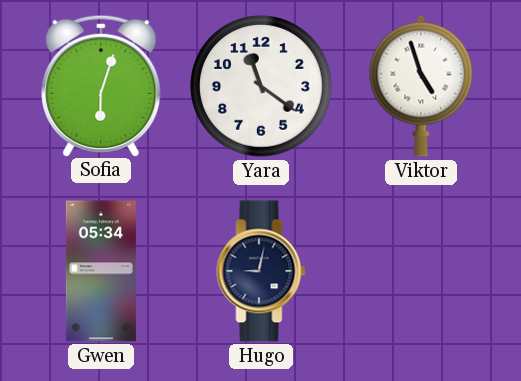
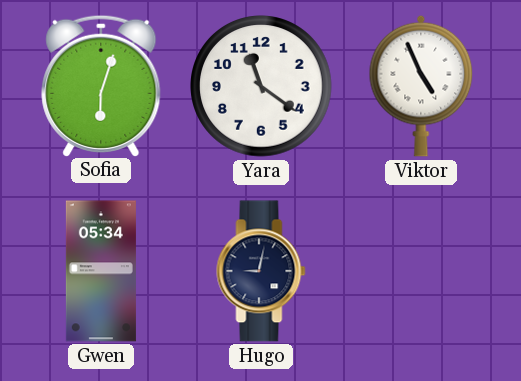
Viktor: 4:57 -> 4:56
